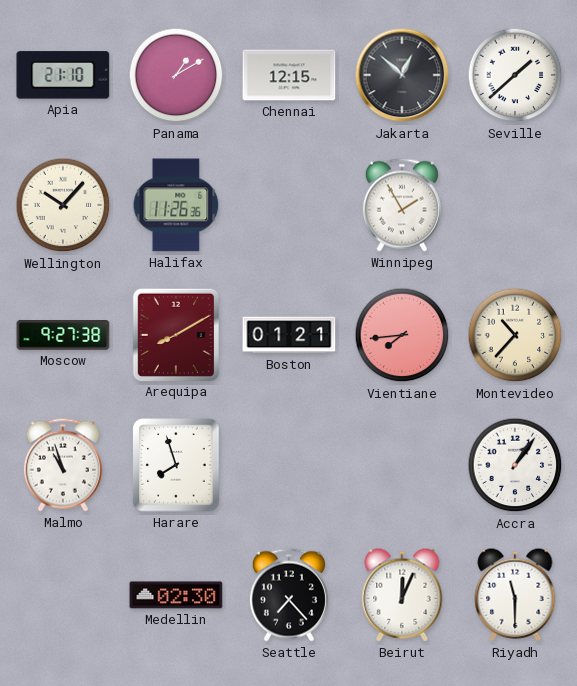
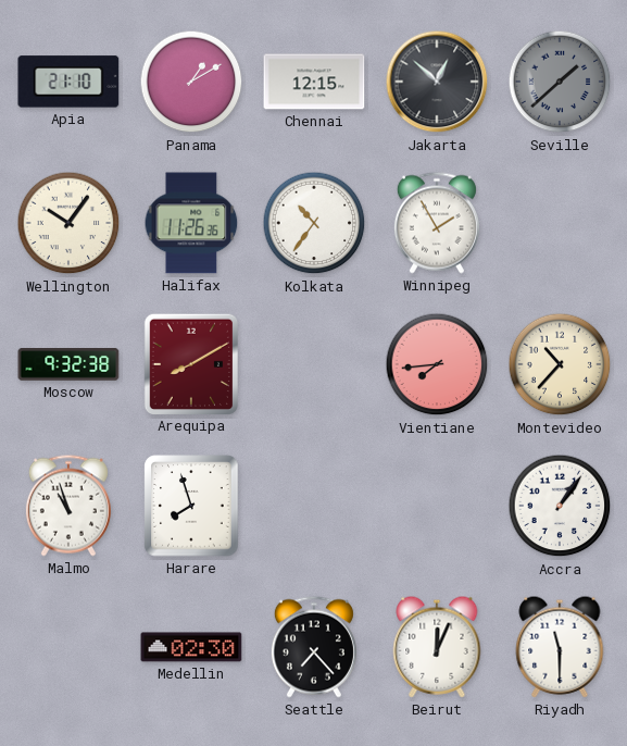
Seville dial: white -> grey
Wellington: 10:07 -> 10:06
Kolkata: none -> 10:36
Moscow: 9:27 -> 9:32
Boston: 01:21 -> none
